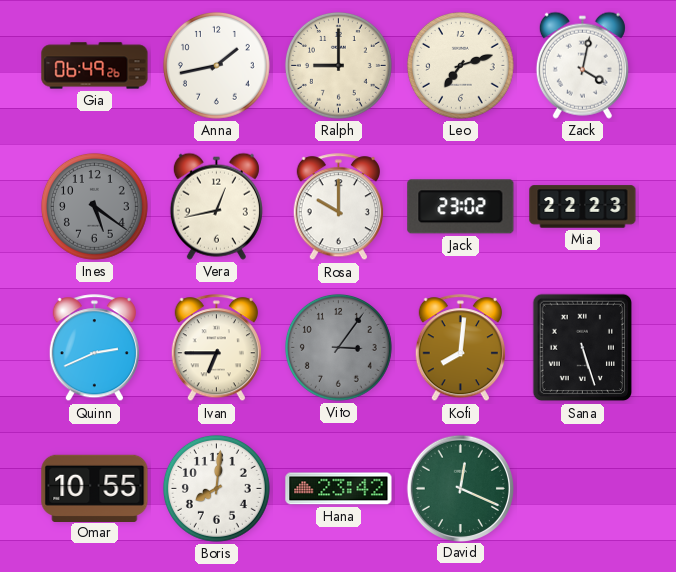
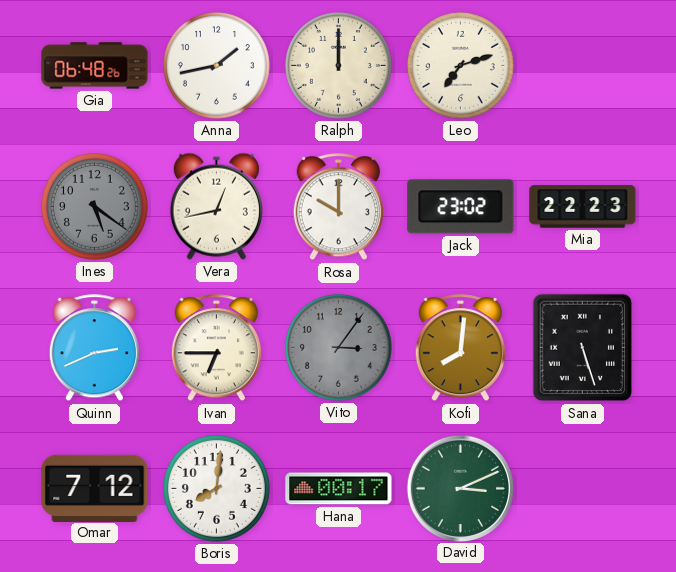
Gia: 06:49 -> 06:48
Ralph: 9:00 -> 12:00
Zack: 4:02 -> none
Omar: 10:55 -> 7:12
Hana: 23:42 -> 00:17
David: 12:19 -> 3:11
